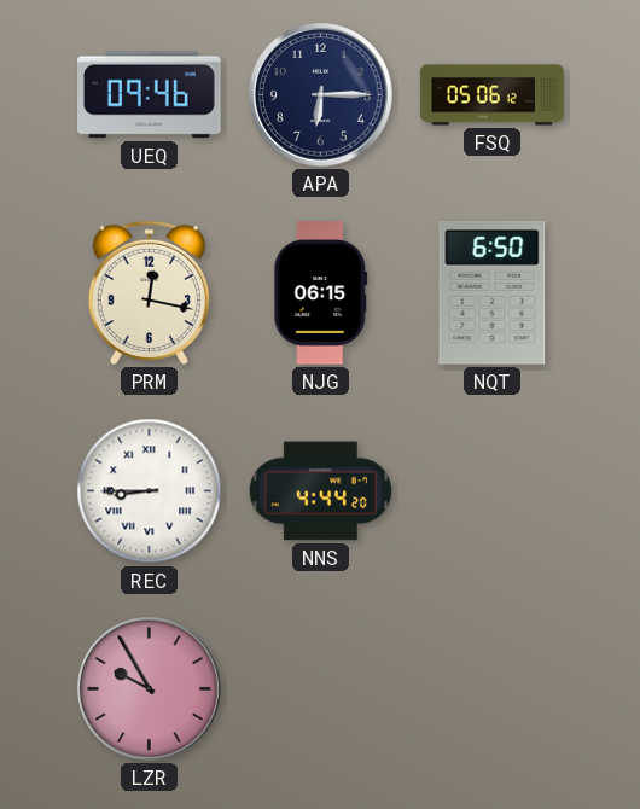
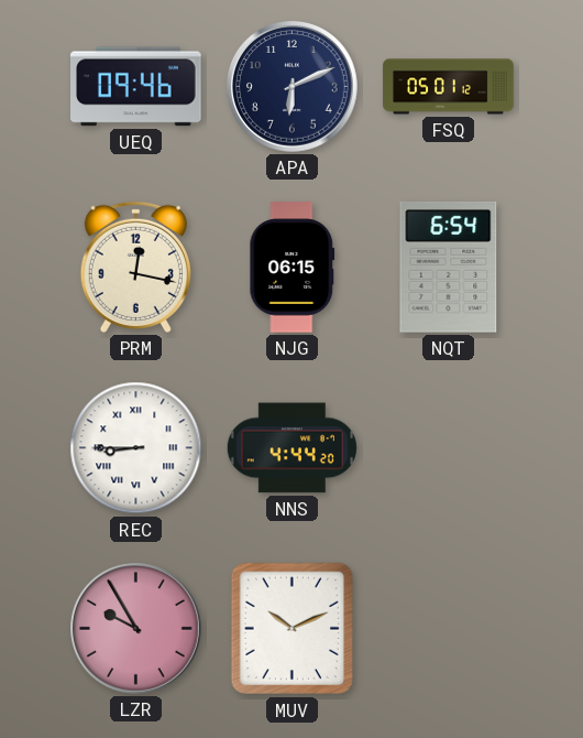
APA: 6:15 -> 6:11
FSQ: 05:06 -> 05:01
NQT: 6:50 -> 6:54
MUV: none -> 10:11
